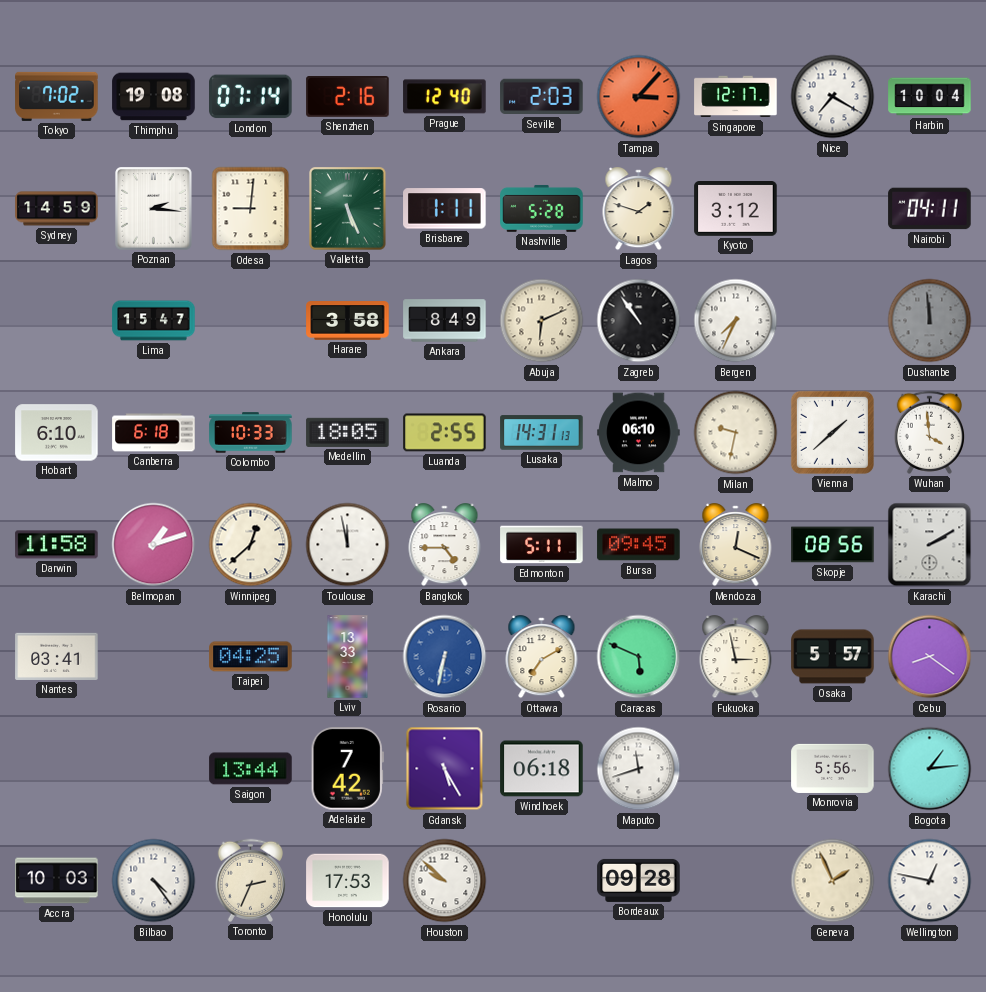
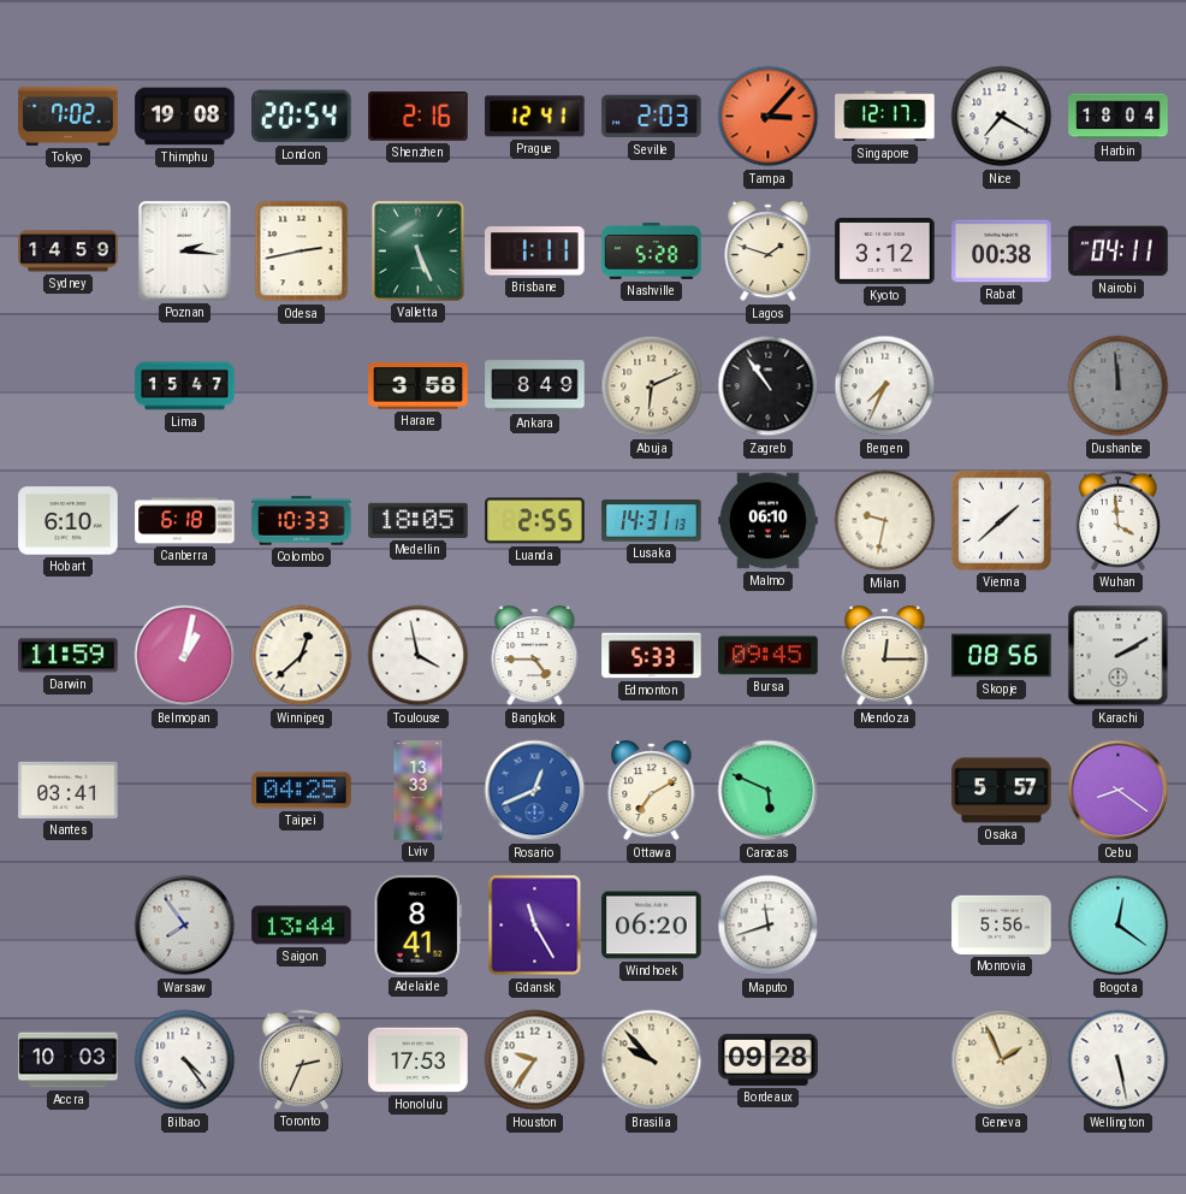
London: 07:14 -> 20:54
Prague: 12:40 -> 12:41
Harbin: 10:04 -> 18:04
Odesa: 9:01 -> 2:43
Rabat: none -> 00:38
Darwin: 11:58 -> 11:59
Belmopan: 1:12 -> 1:02
Toulouse: 11:58 -> 3:58
Edmonton: 5:11 -> 5:33
Mendoza: 12:19 -> 12:15
Rosario: 6:32 -> 12:41
Fukuoka: 2:58 -> none
Warsaw: none -> 7:54
Adelaide: 7:42 -> 8:41
Gdansk: 5:25 -> 11:25
Windhoek: 06:18 -> 06:20
Bogota: 1:14 -> 12:21
Houston: 9:52 -> 9:36
Brasilia: none -> 9:53
Wellington: 12:47 -> 5:28
